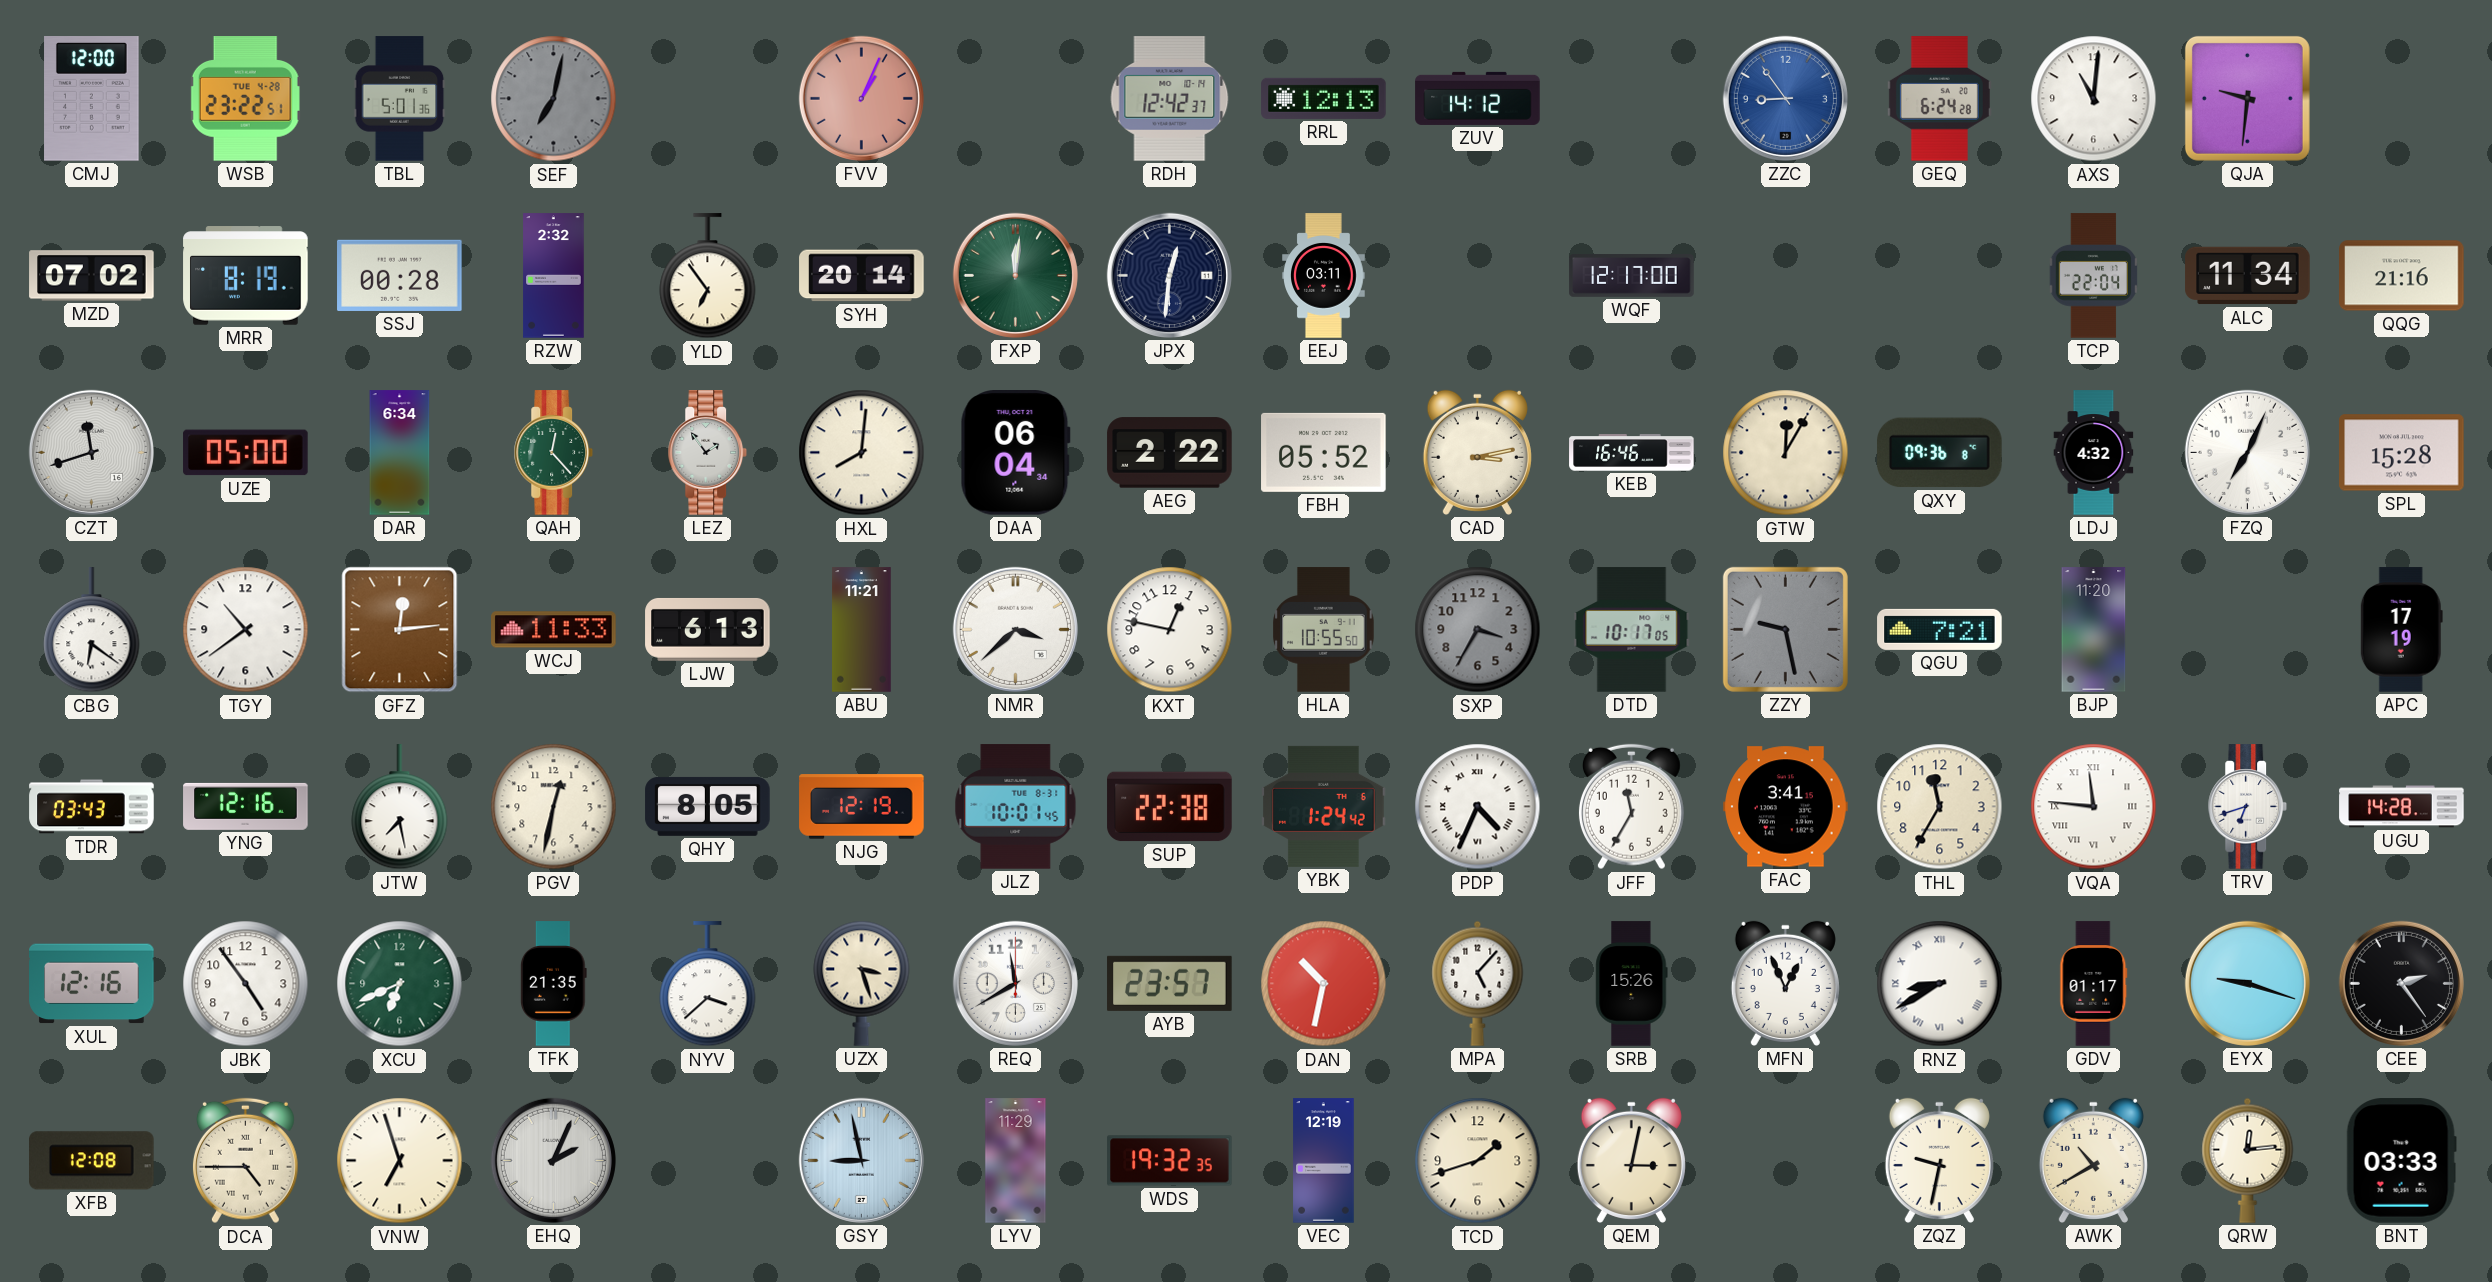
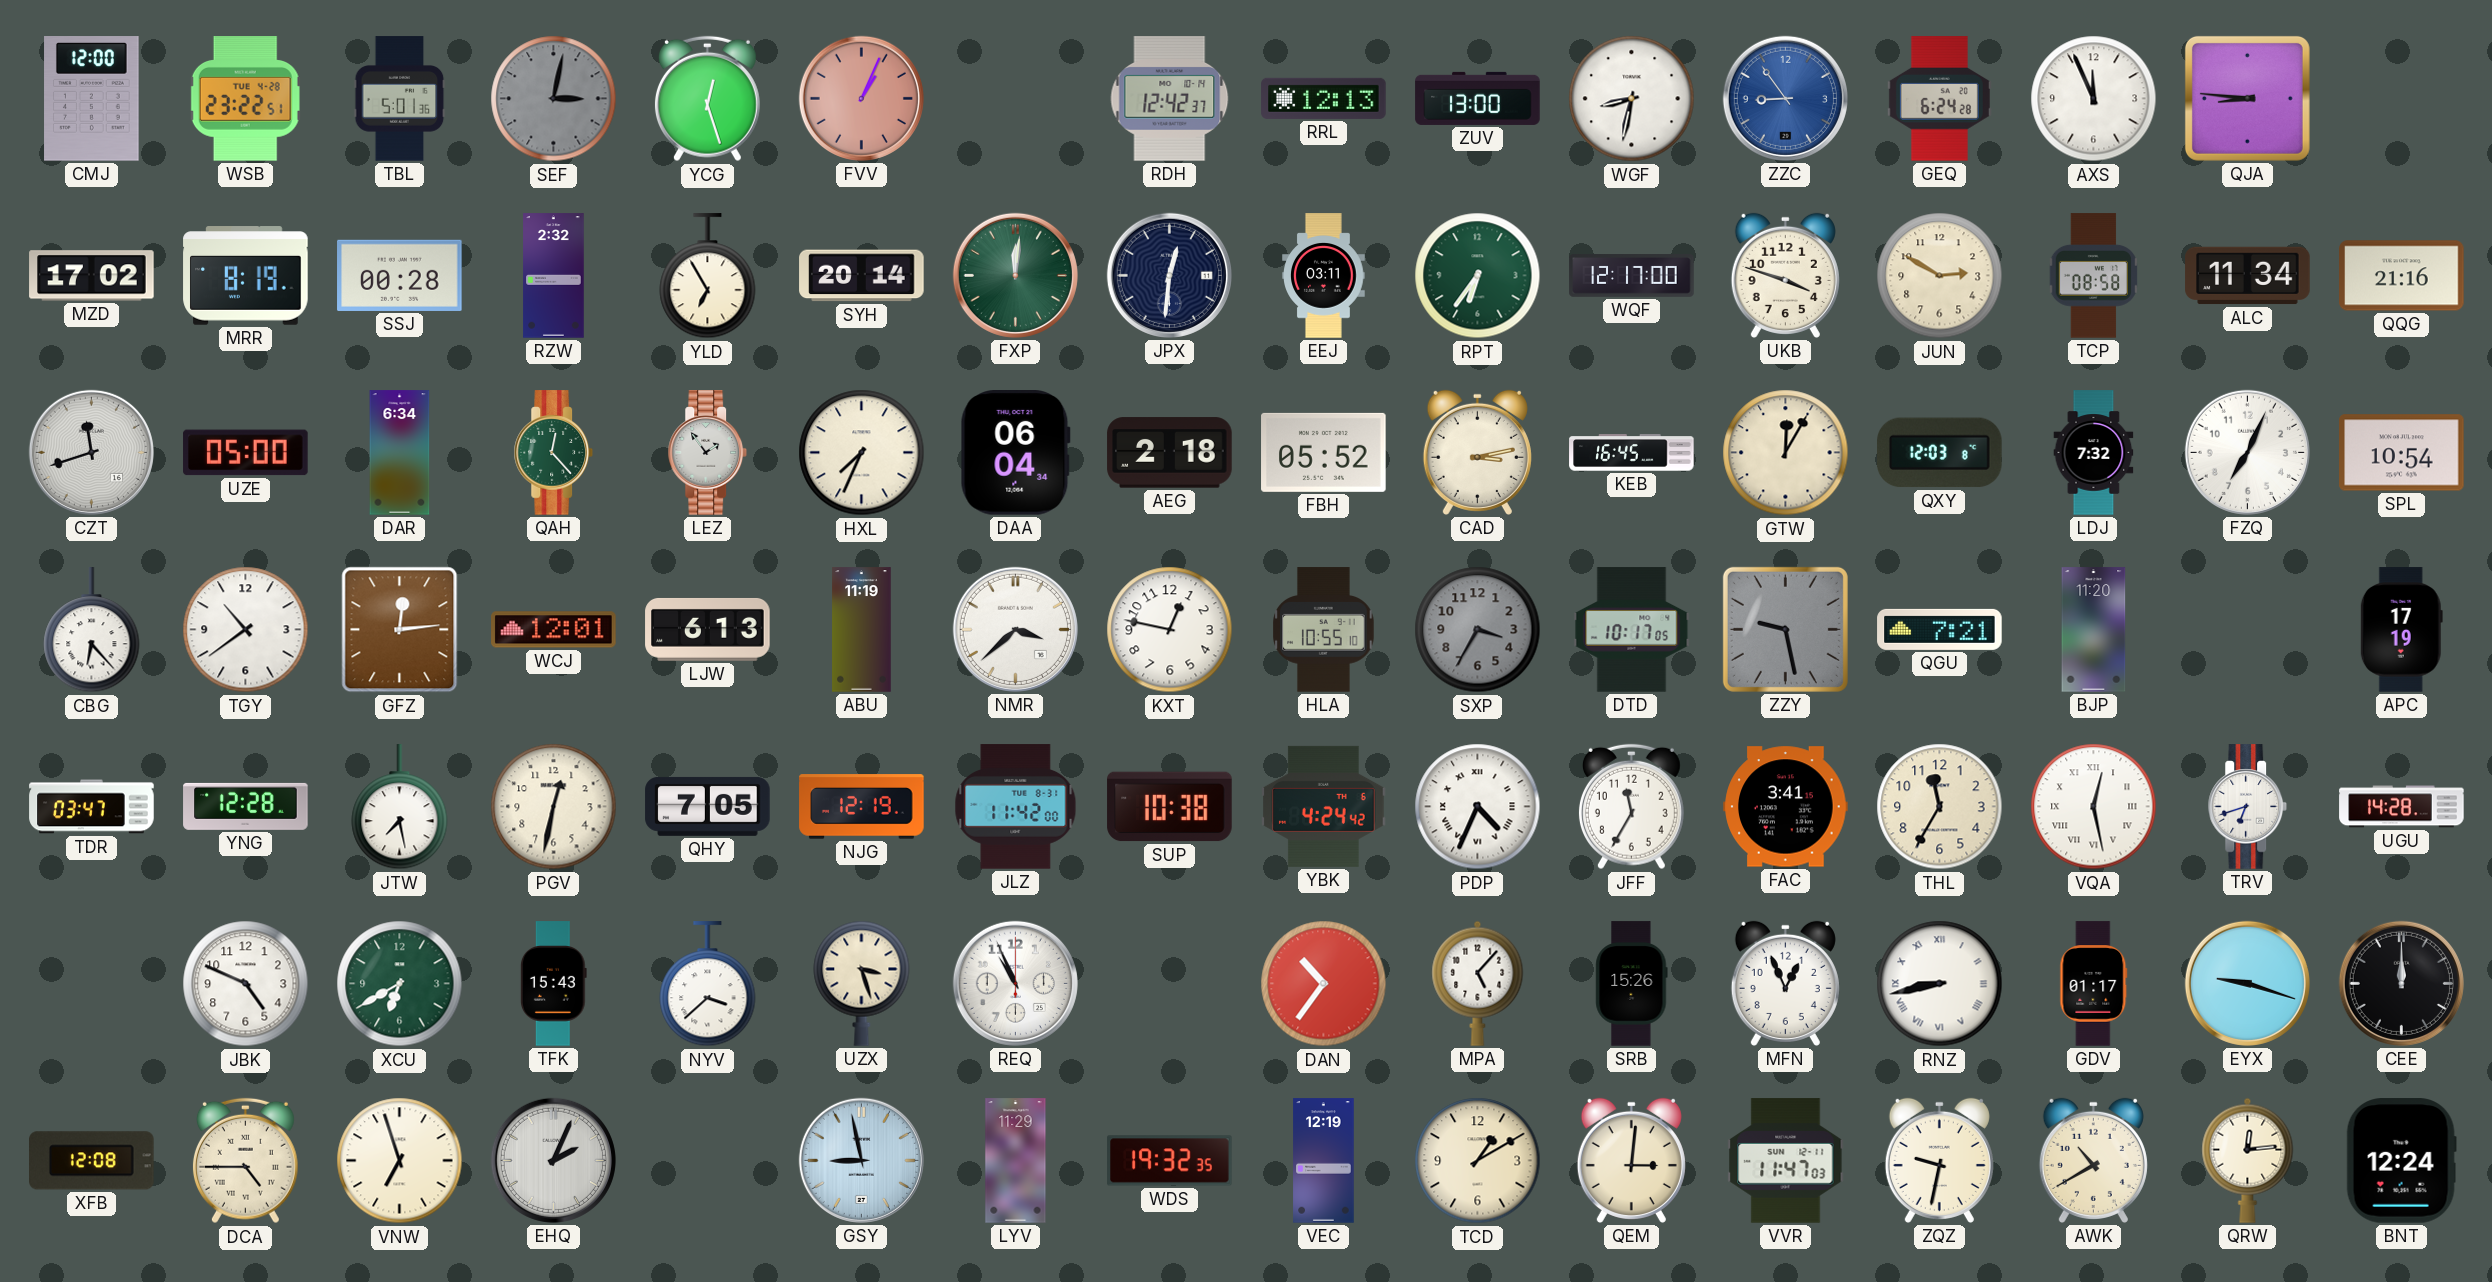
SEF: 7:02 -> 3:02
YCG: none -> 12:27
ZUV: 14:12 -> 13:00
WGF: none -> 8:32
AXS: 11:01 -> 11:56
QJA: 9:31 -> 8:46
MZD: 07:02 -> 17:02
YLD: 6:54 -> 6:55
RPT: none -> 6:36
UKB: none -> 3:48
JUN: none -> 2:50
TCP: 22:04 -> 08:58
HXL: 8:01 -> 7:34
AEG: 2:22 -> 2:18
KEB: 16:46 -> 16:45
QXY: 09:36 -> 12:03
LDJ: 4:32 -> 7:32
SPL: 15:28 -> 10:54
CBG: 6:21 -> 6:23
WCJ: 11:33 -> 12:01
ABU: 11:21 -> 11:19
HLA: 10:55:50 -> 10:55:10
TDR: 03:43 -> 03:47
YNG: 12:16 -> 12:28
QHY: 8:05 -> 7:05
JLZ: 10:01 -> 11:42
SUP: 22:38 -> 10:38
YBK: 1:24 -> 4:24
VQA: 11:46 -> 12:28
XUL: 12:16 -> none
JBK: 4:54 -> 4:49
XCU: 6:41 -> 6:40
TFK: 21:35 -> 15:43
REQ: 11:40 -> 10:56
AYB: 23:57 -> none
DAN: 10:32 -> 10:36
RNZ: 8:40 -> 8:43
CEE: 2:24 -> 12:00
TCD: 1:42 -> 1:10
QEM: 3:02 -> 3:01
VVR: none -> 11:47
BNT: 03:33 -> 12:24
